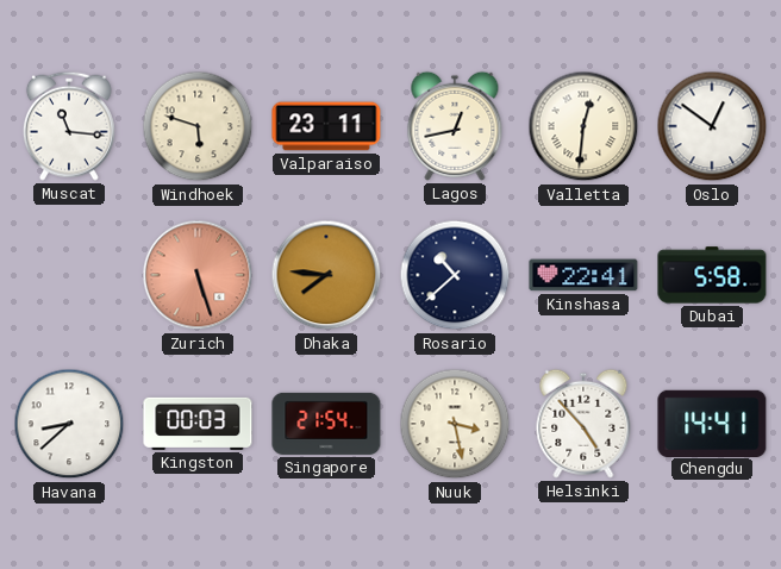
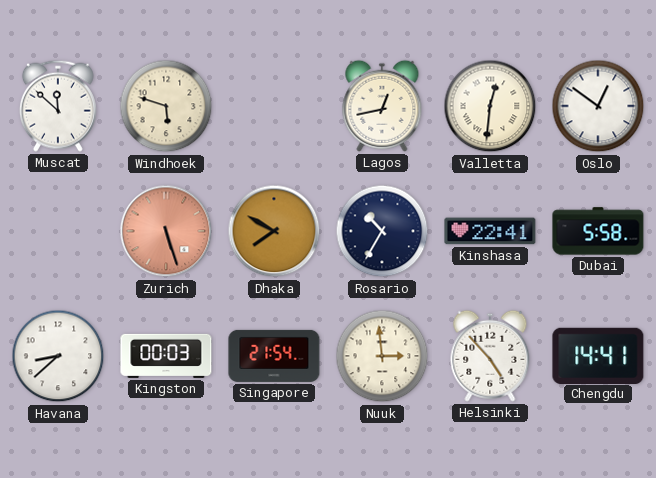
Muscat: 11:16 -> 11:52
Valparaiso: 23:11 -> none
Dhaka: 7:46 -> 7:50
Rosario: 10:38 -> 10:35
Nuuk: 3:28 -> 2:59
